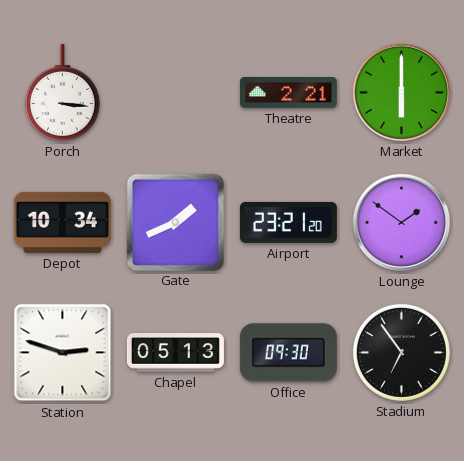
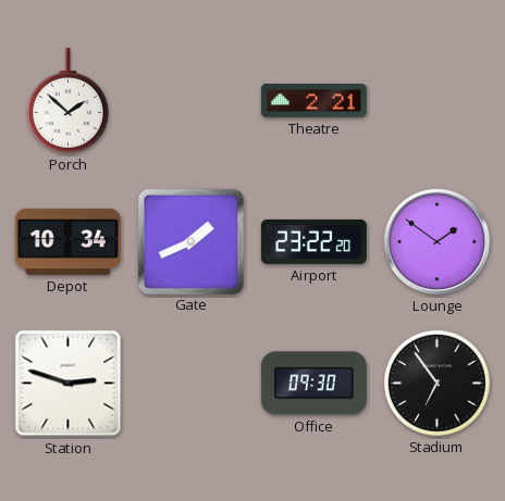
Porch: 3:16 -> 1:52
Market: 6:00 -> none
Airport: 23:21 -> 23:22
Chapel: 05:13 -> none
